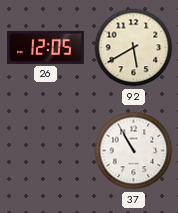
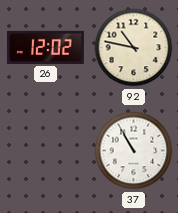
26: 12:05 -> 12:02
92: 5:40 -> 10:47
